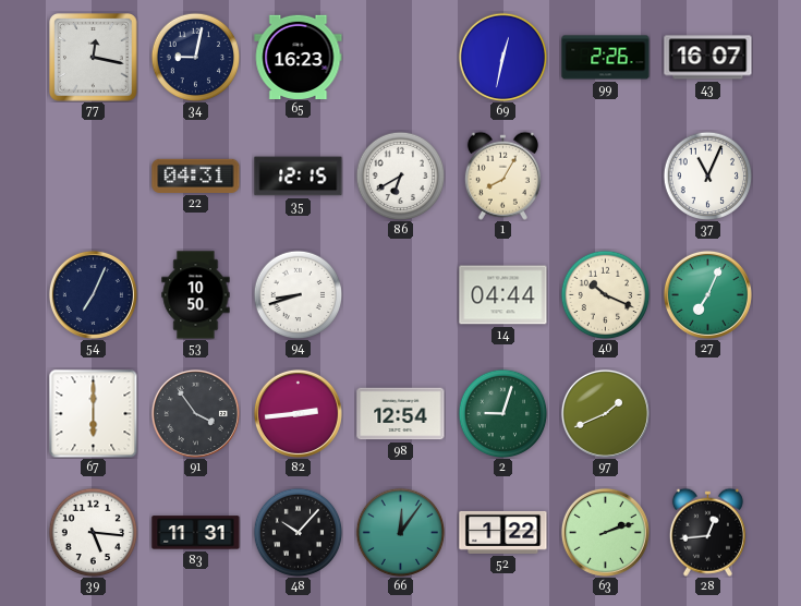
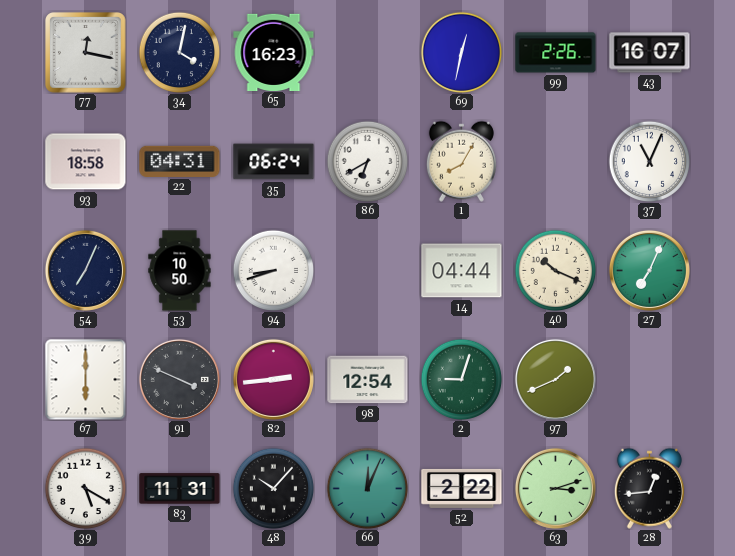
34: 9:02 -> 4:02
93: none -> 18:58
35: 12:15 -> 06:24
91: 3:54 -> 3:49
39: 5:16 -> 5:20
66: 12:06 -> 12:04
52: 1:22 -> 2:22
63: 2:12 -> 3:12
